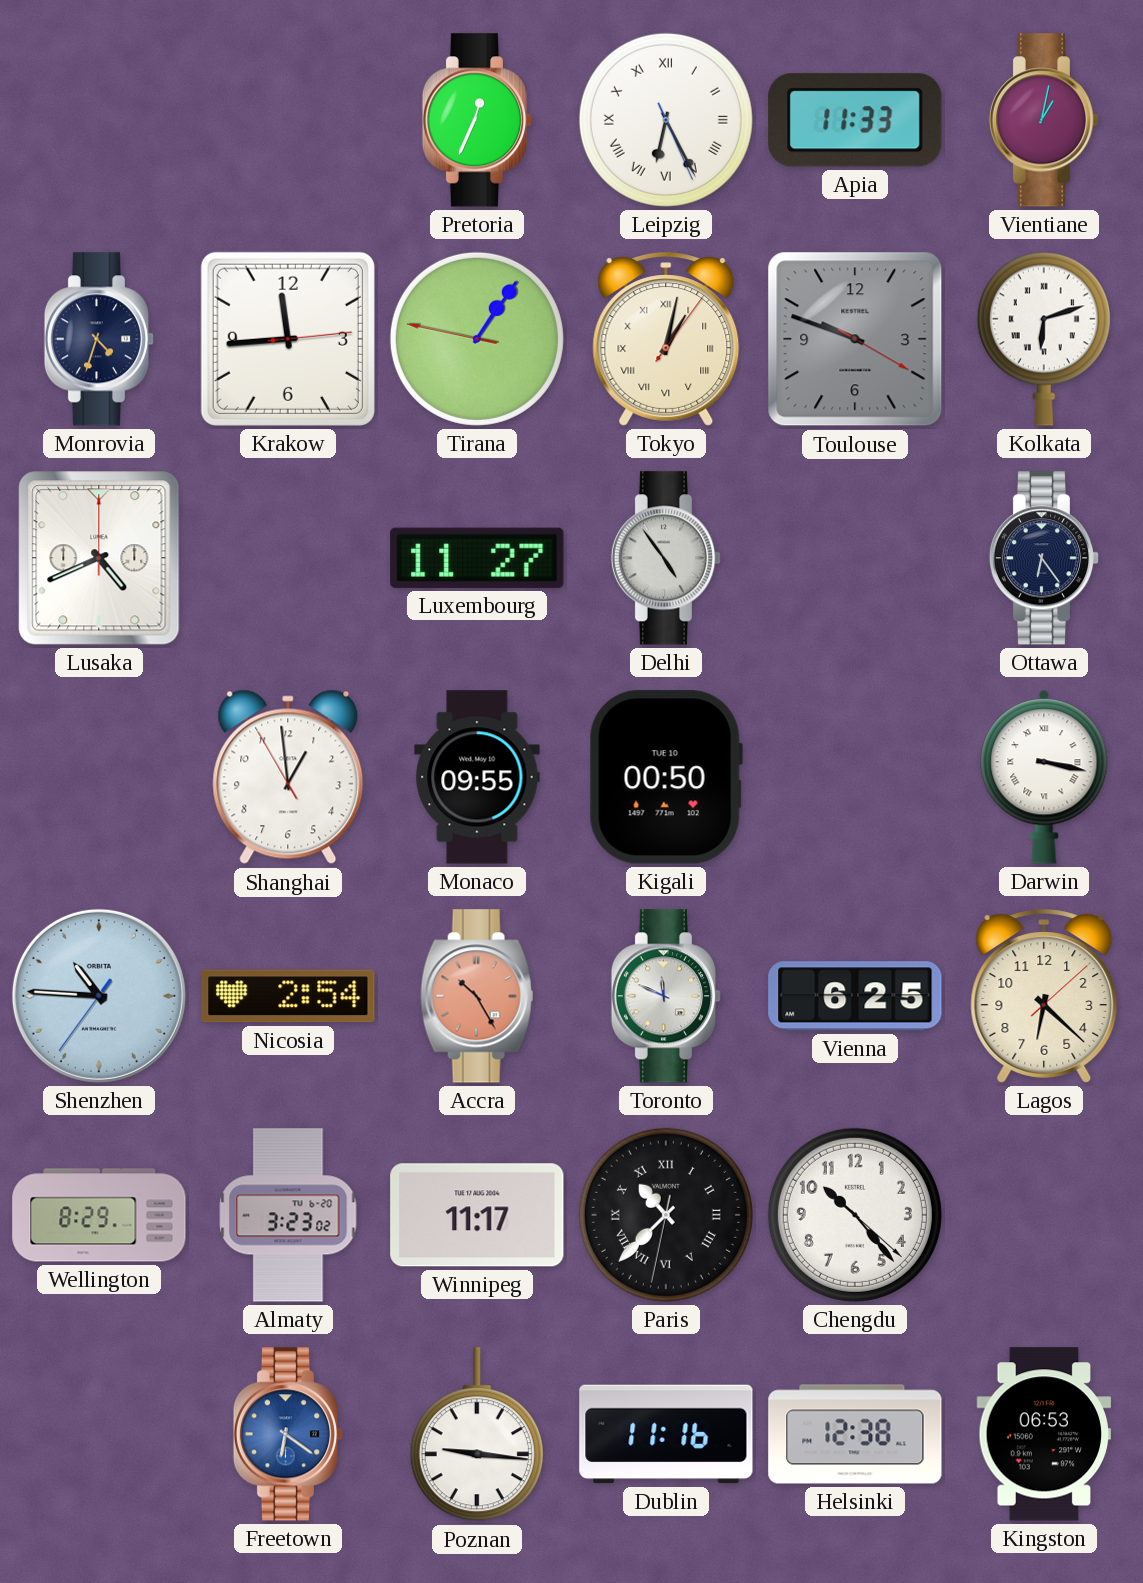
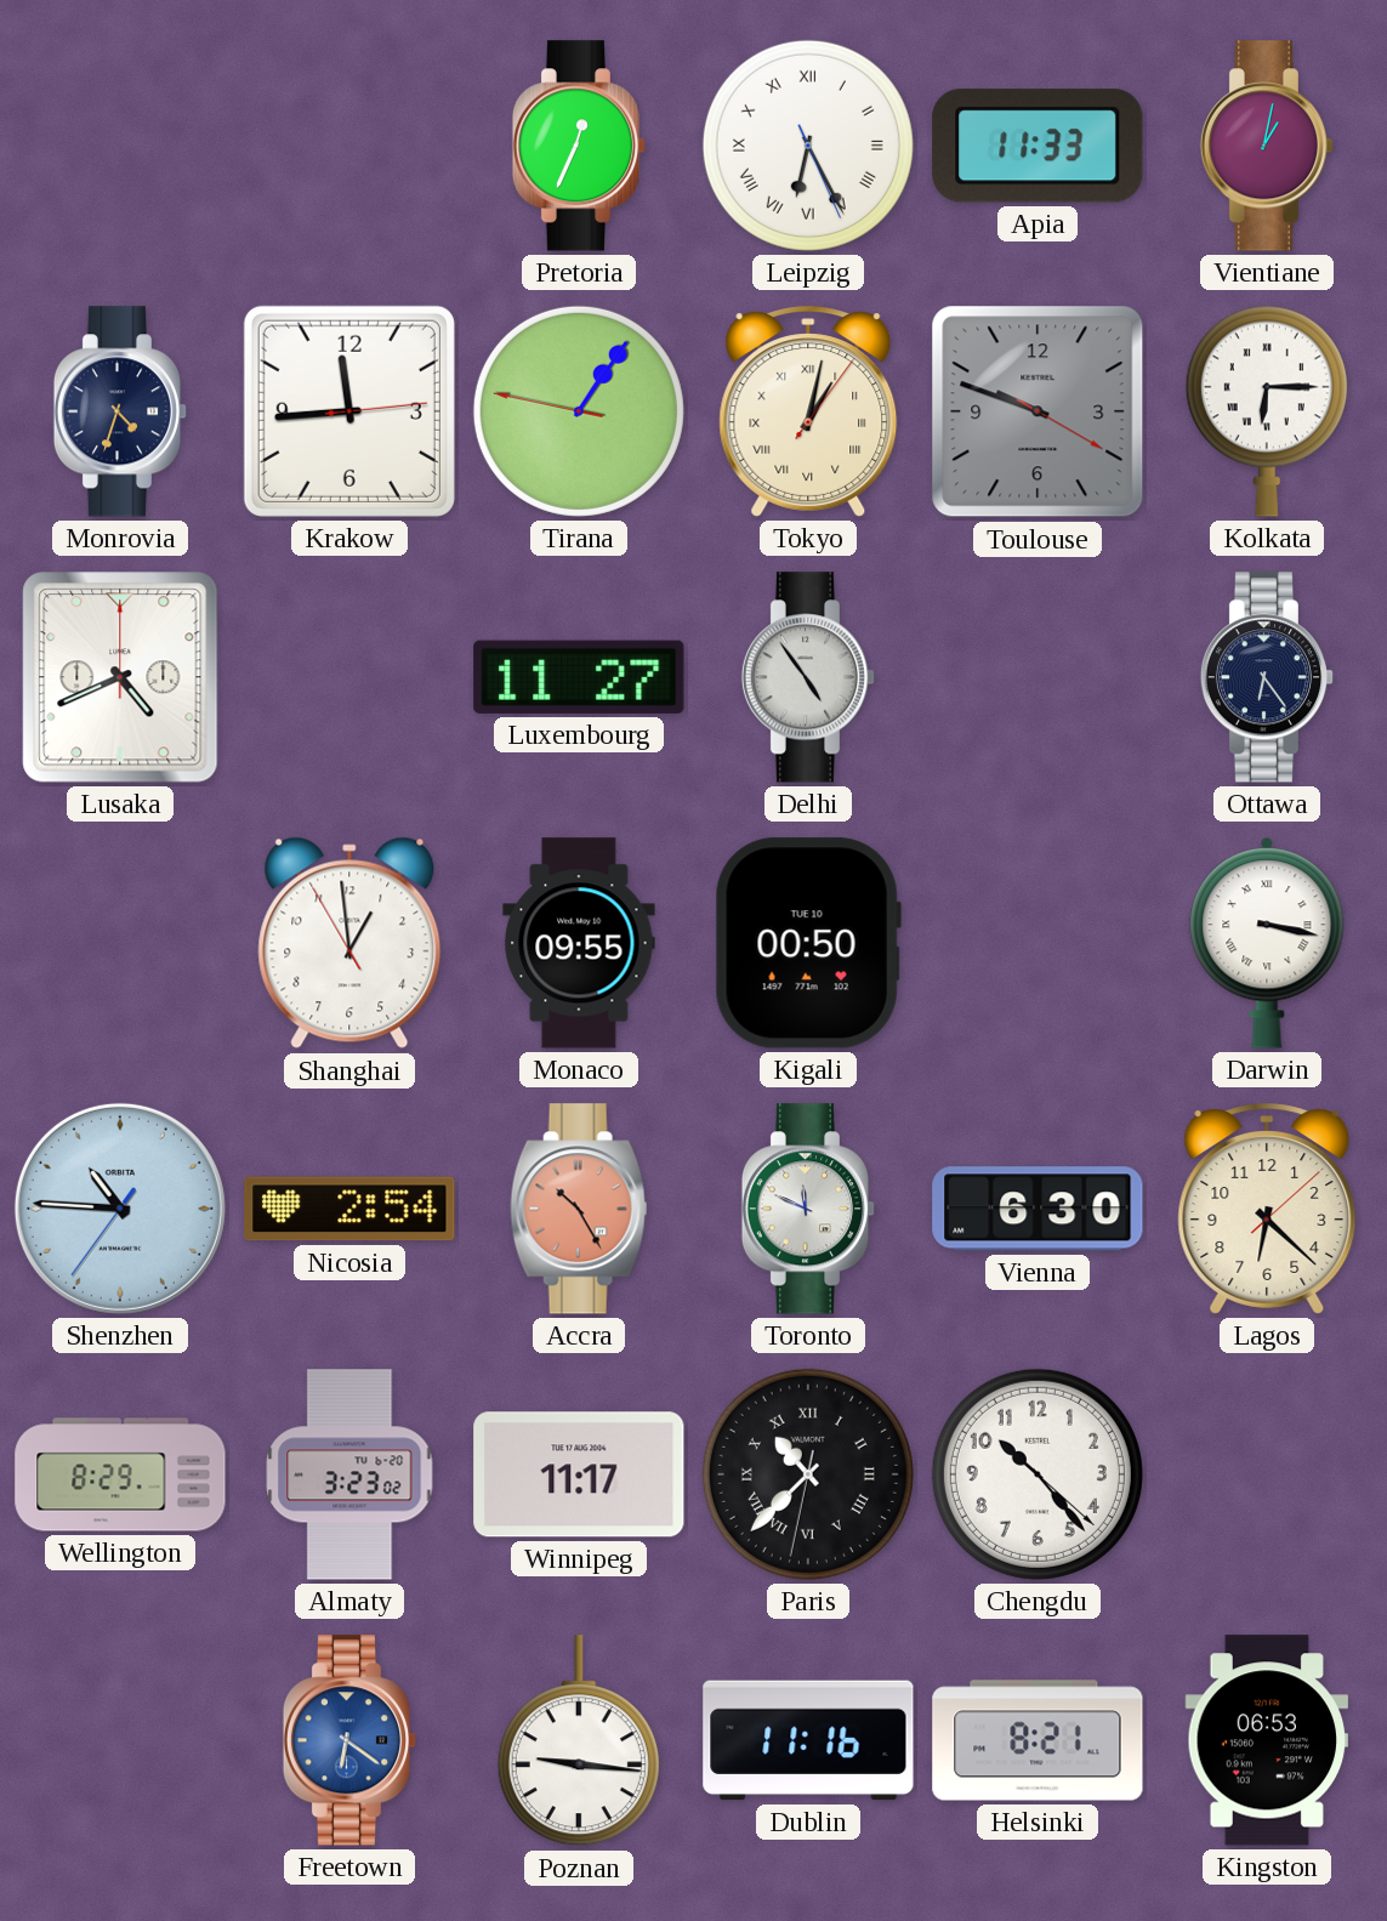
Kolkata: 6:12 -> 6:15
Vienna: 6:25 -> 6:30
Helsinki: 12:38 -> 8:21
